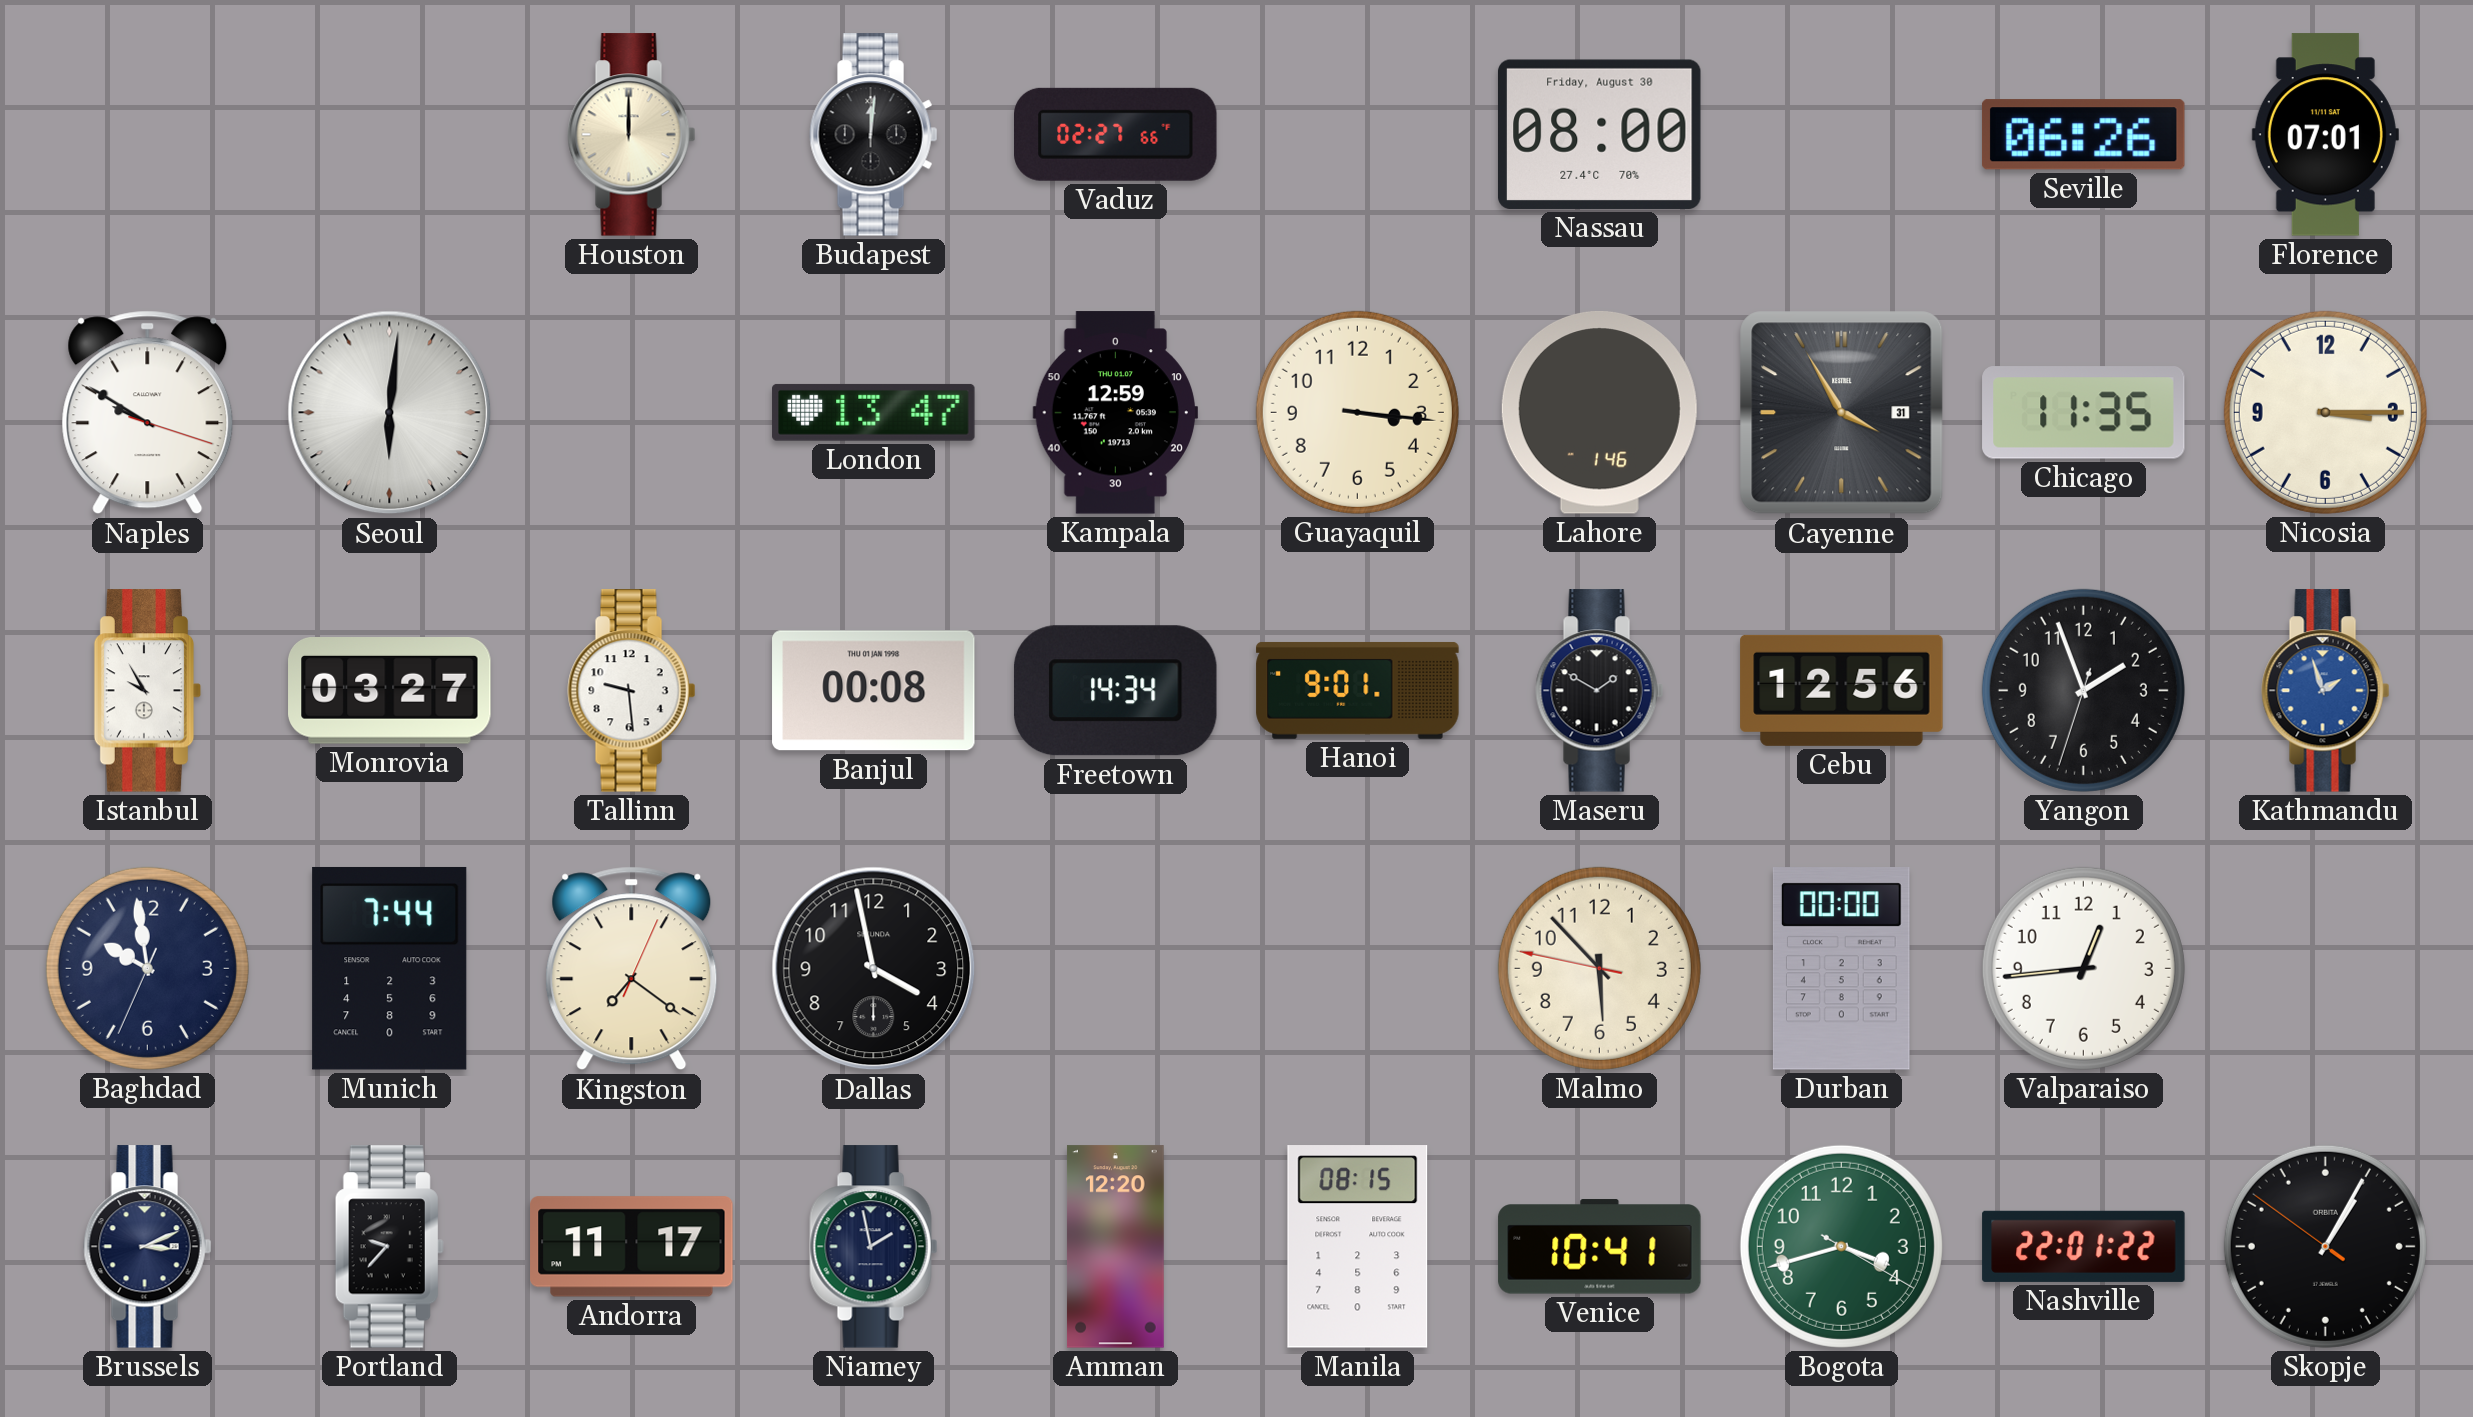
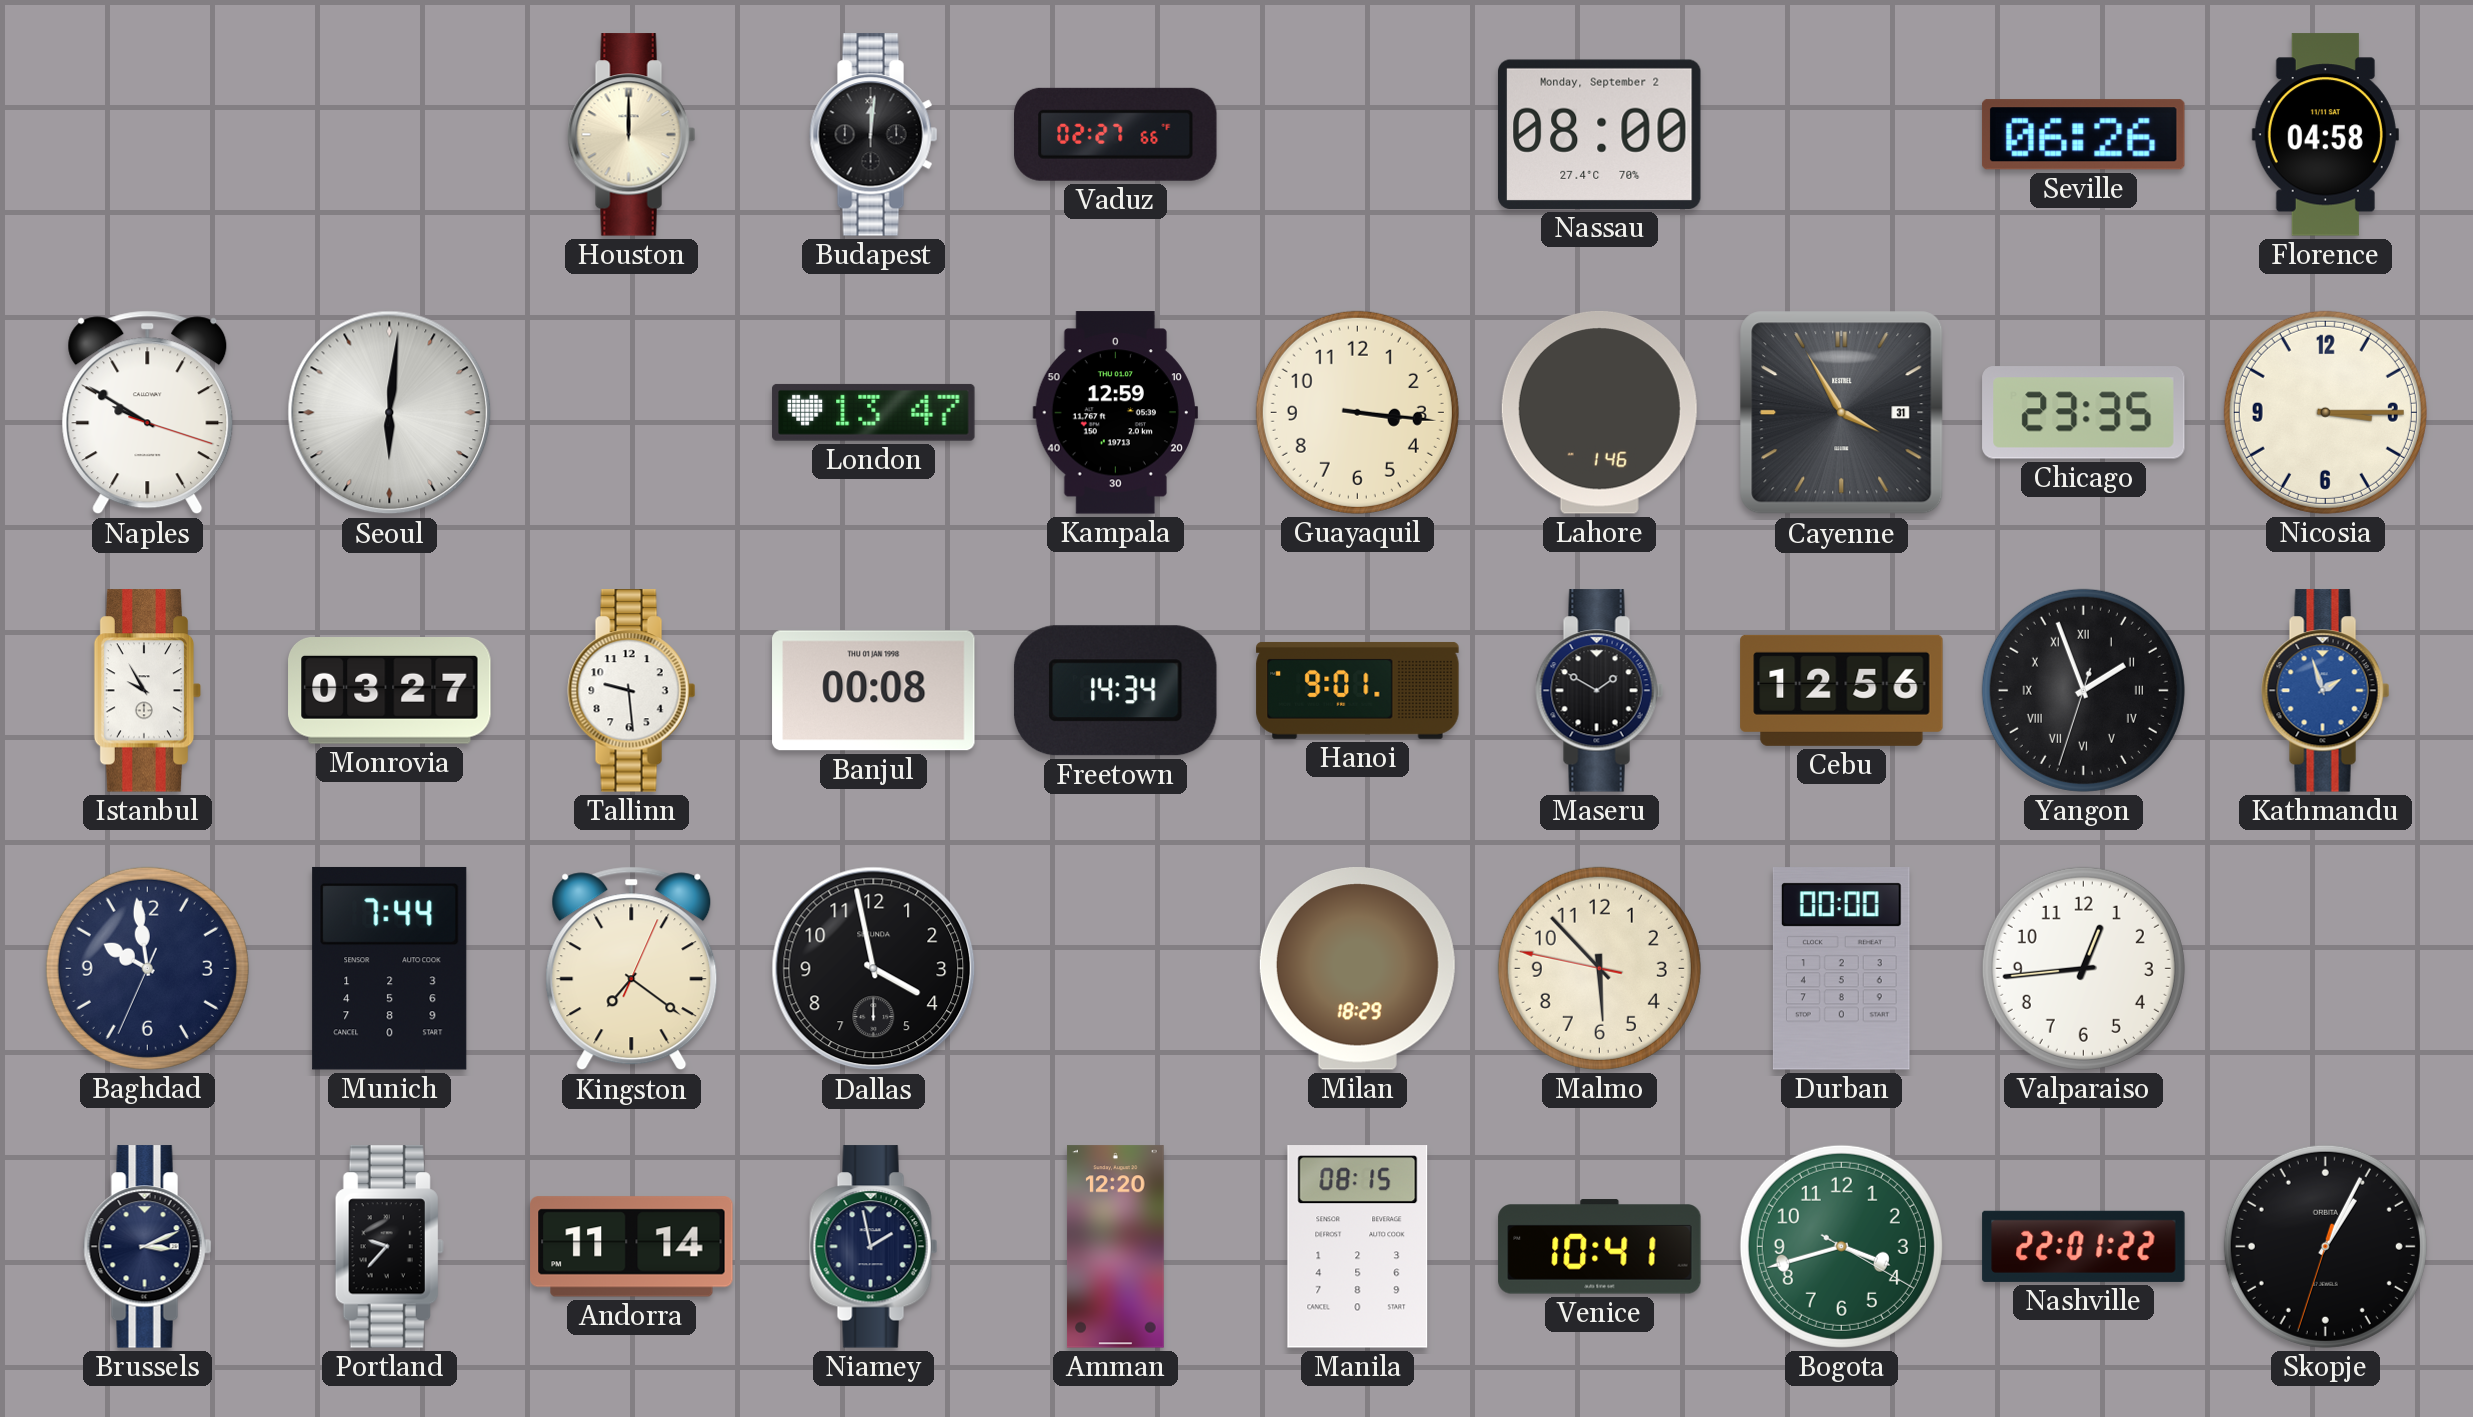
Nassau date: Friday, August 30 -> Monday, September 2
Florence: 07:01 -> 04:58
Chicago: 11:35 -> 23:35
Yangon numerals: Arabic -> Roman
Milan: none -> 18:29
Andorra: 11:17 -> 11:14
Skopje: 1:04:51 -> 1:04:33
